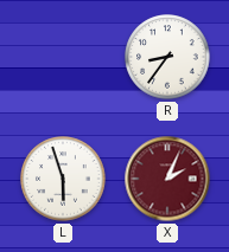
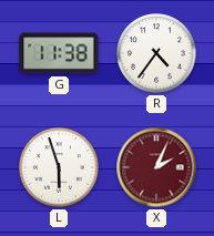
G: none -> 11:38
R: 8:36 -> 4:36
